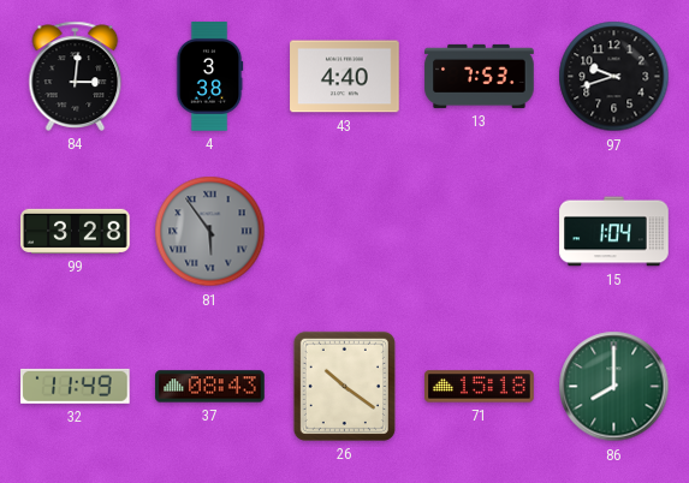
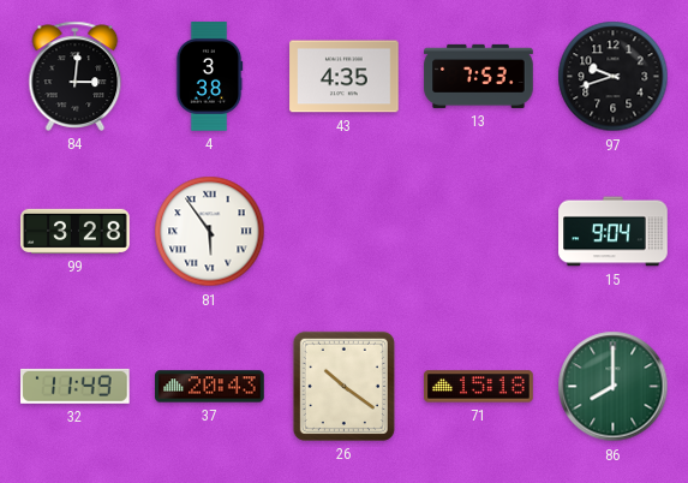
43: 4:40 -> 4:35
81 dial: grey -> white
15: 1:04 -> 9:04
37: 08:43 -> 20:43
